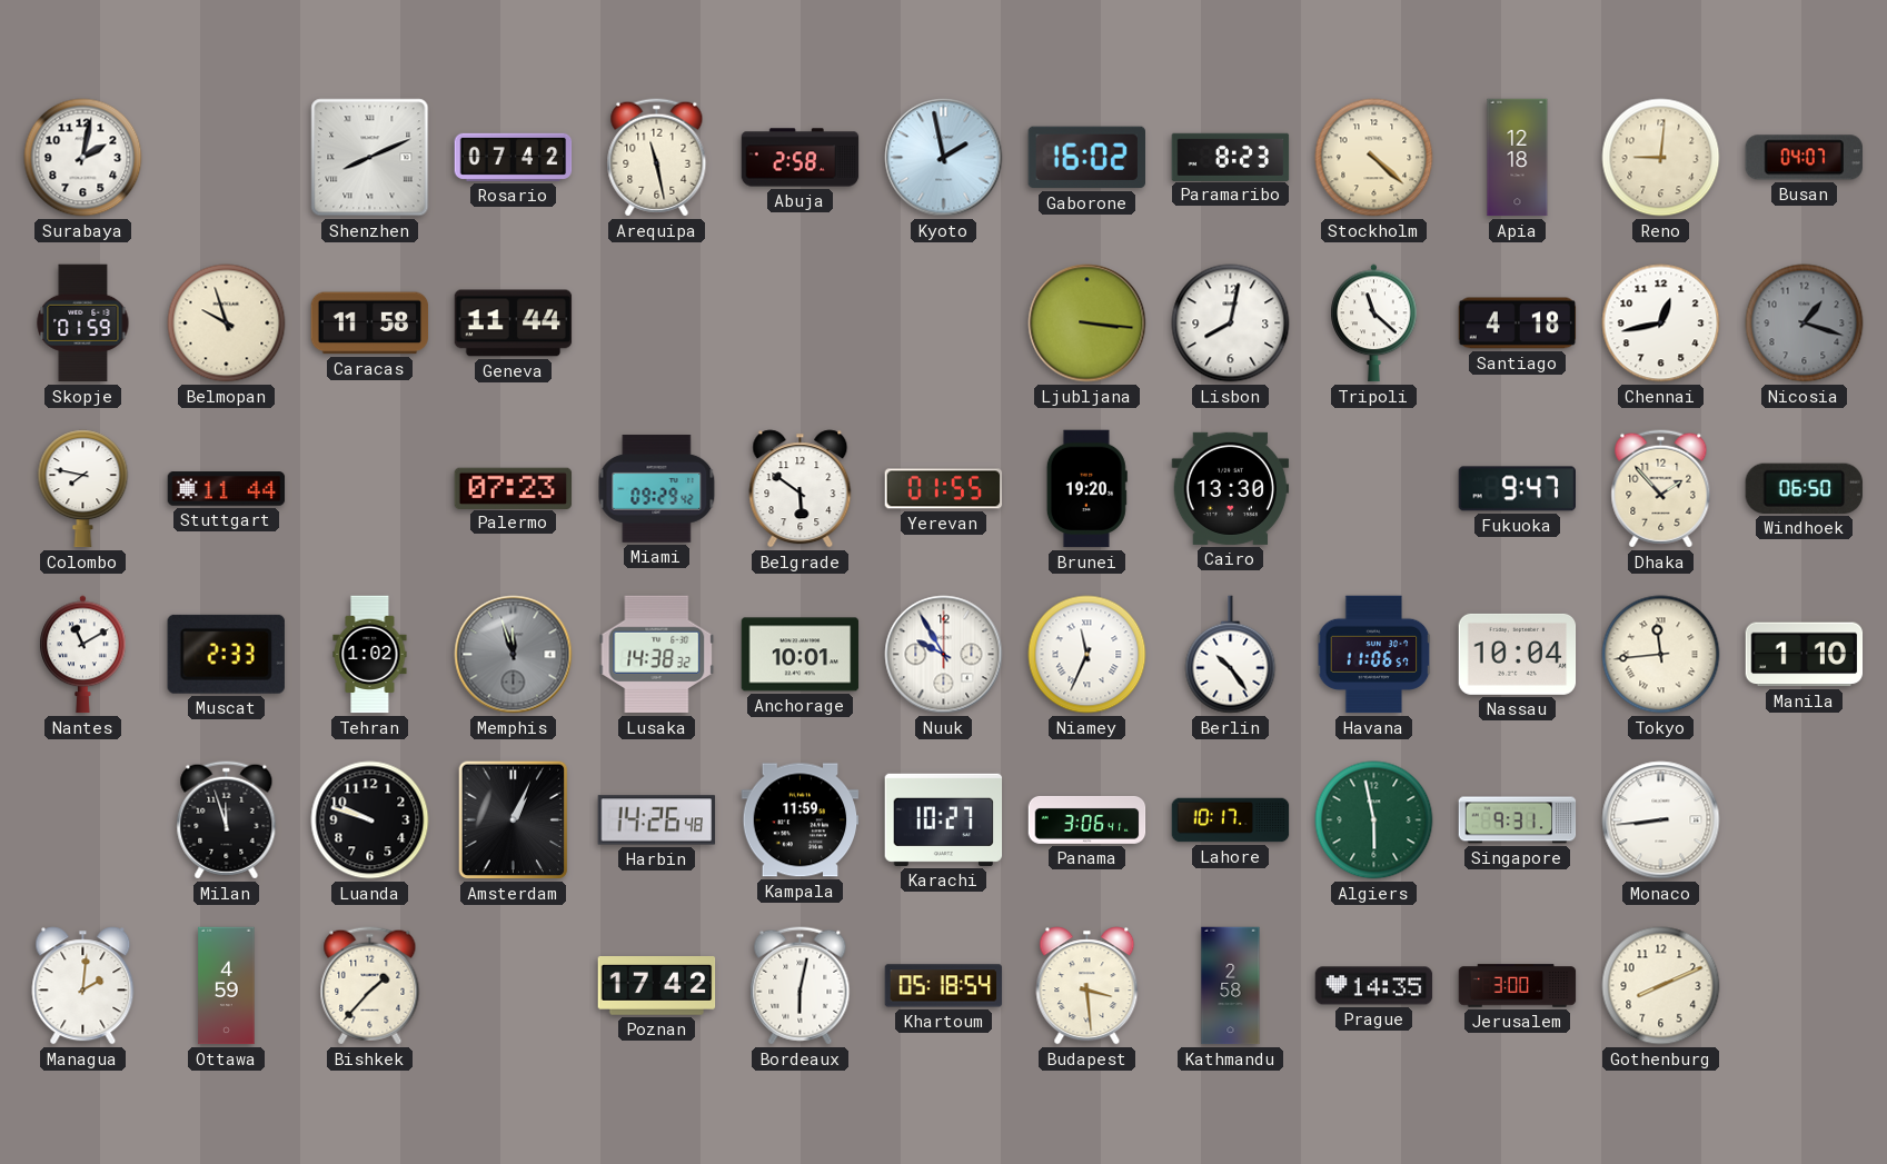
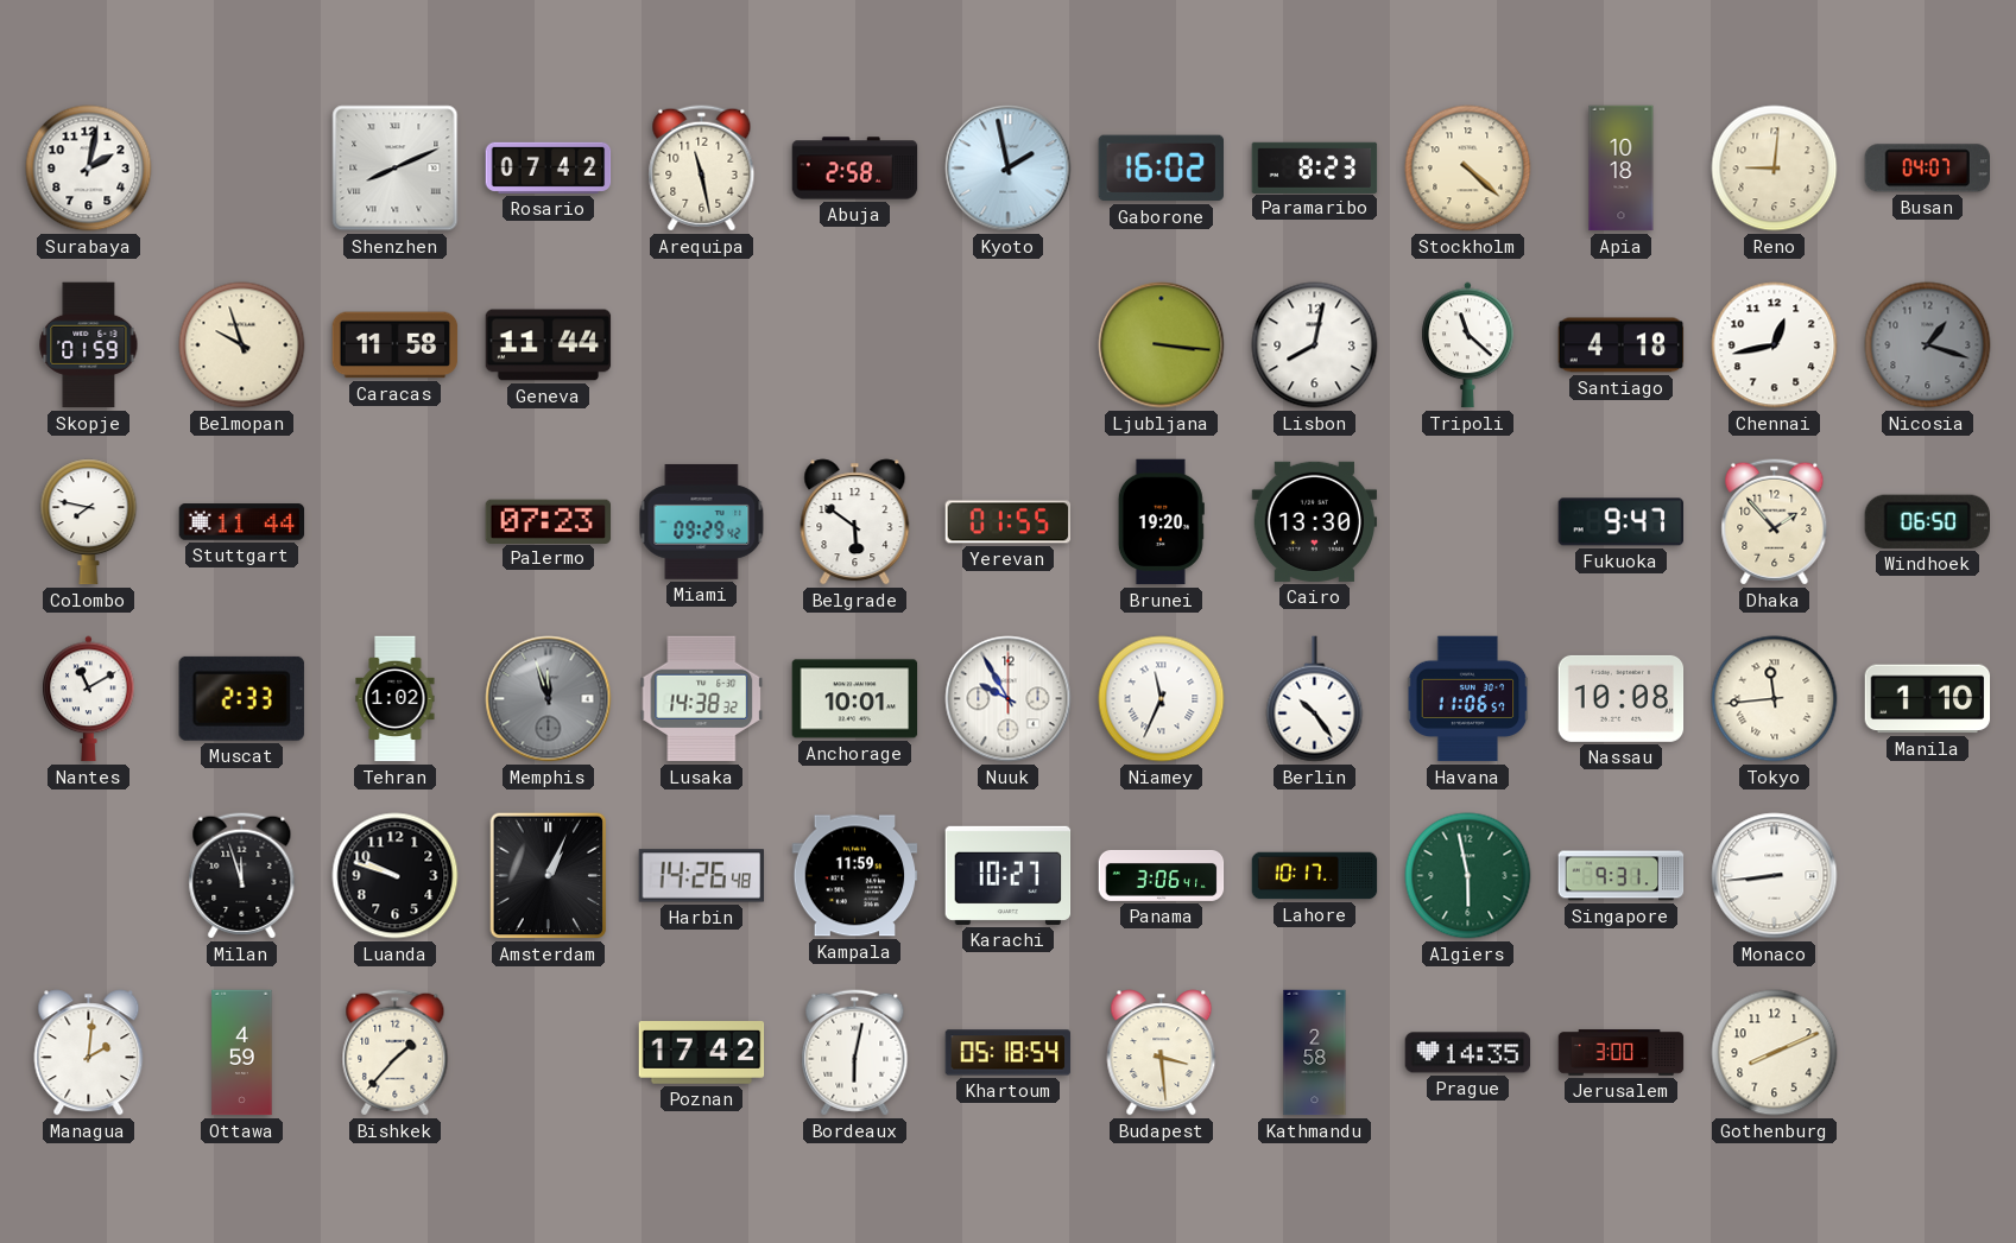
Apia: 12:18 -> 10:18
Nassau: 10:04 -> 10:08
